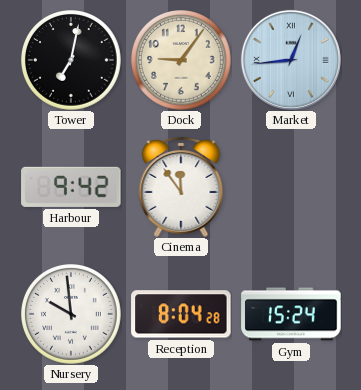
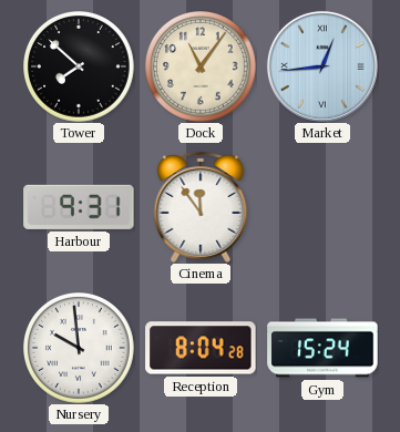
Tower: 7:02 -> 7:52
Dock: 9:06 -> 11:06
Harbour: 9:42 -> 9:31
